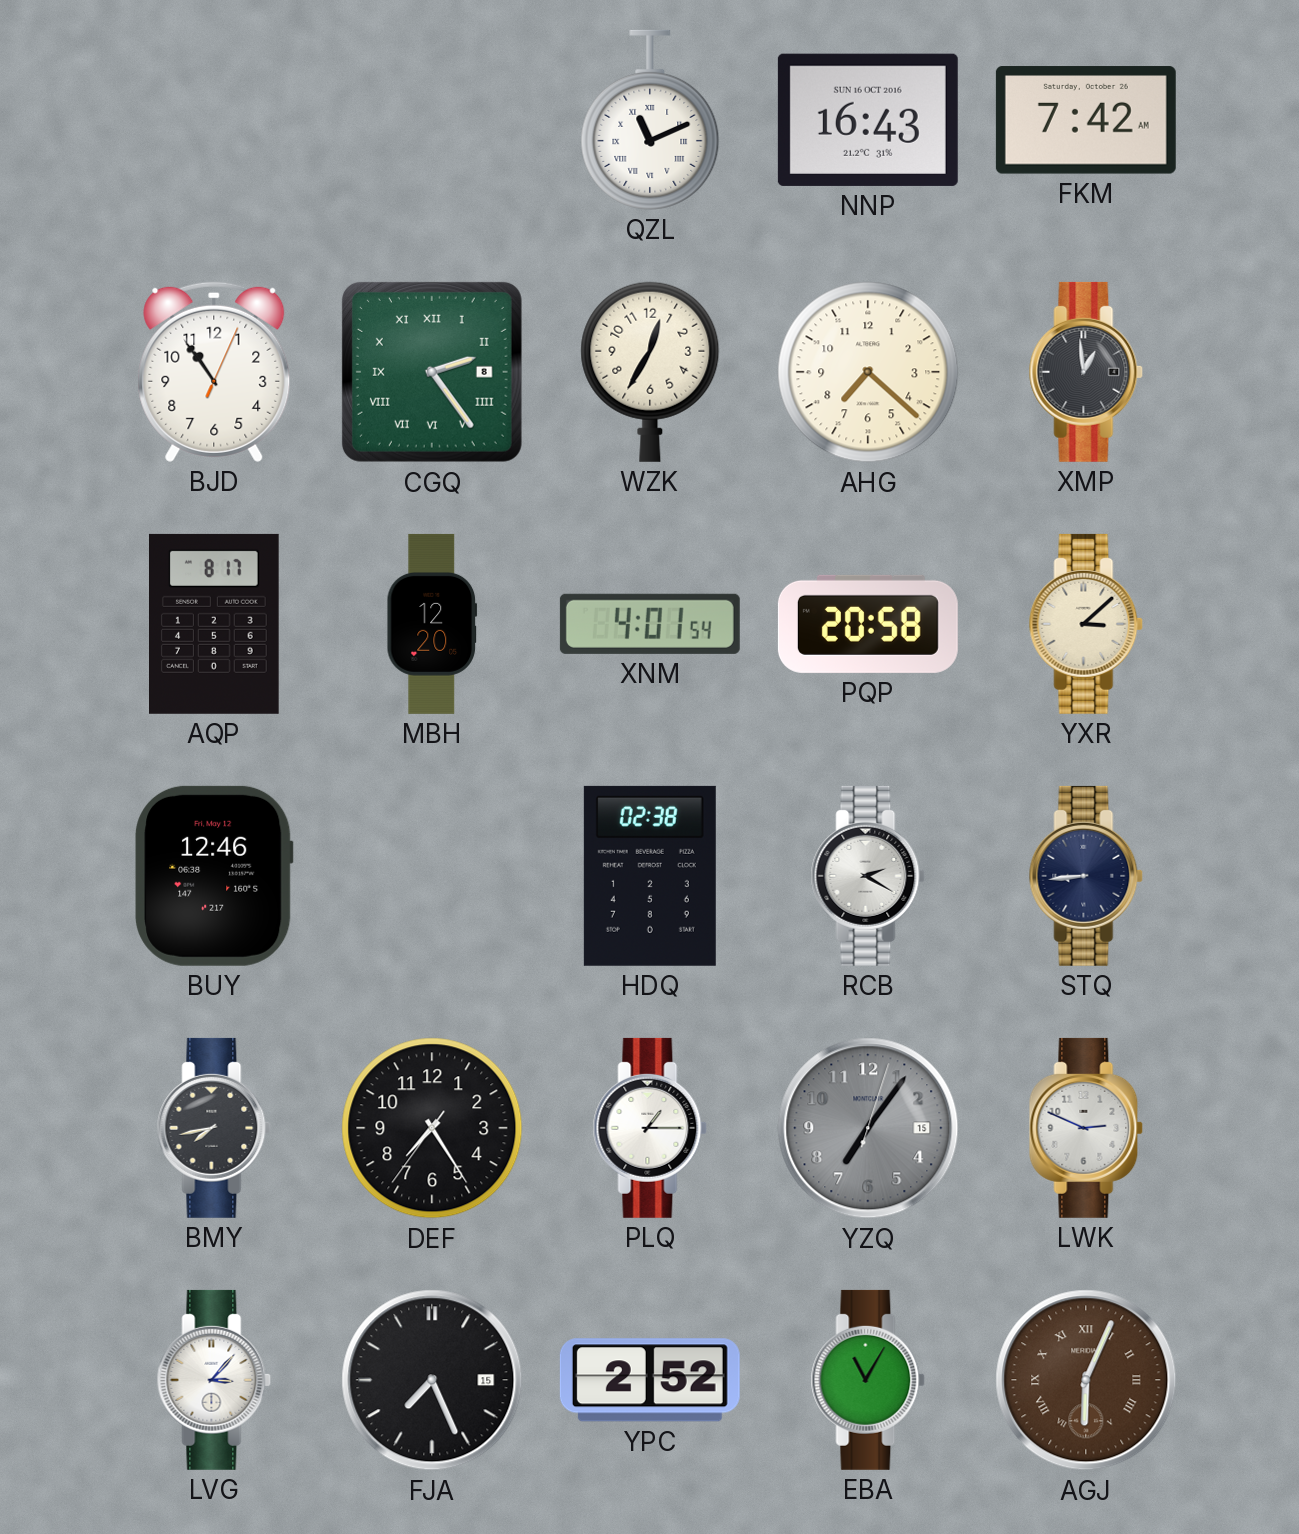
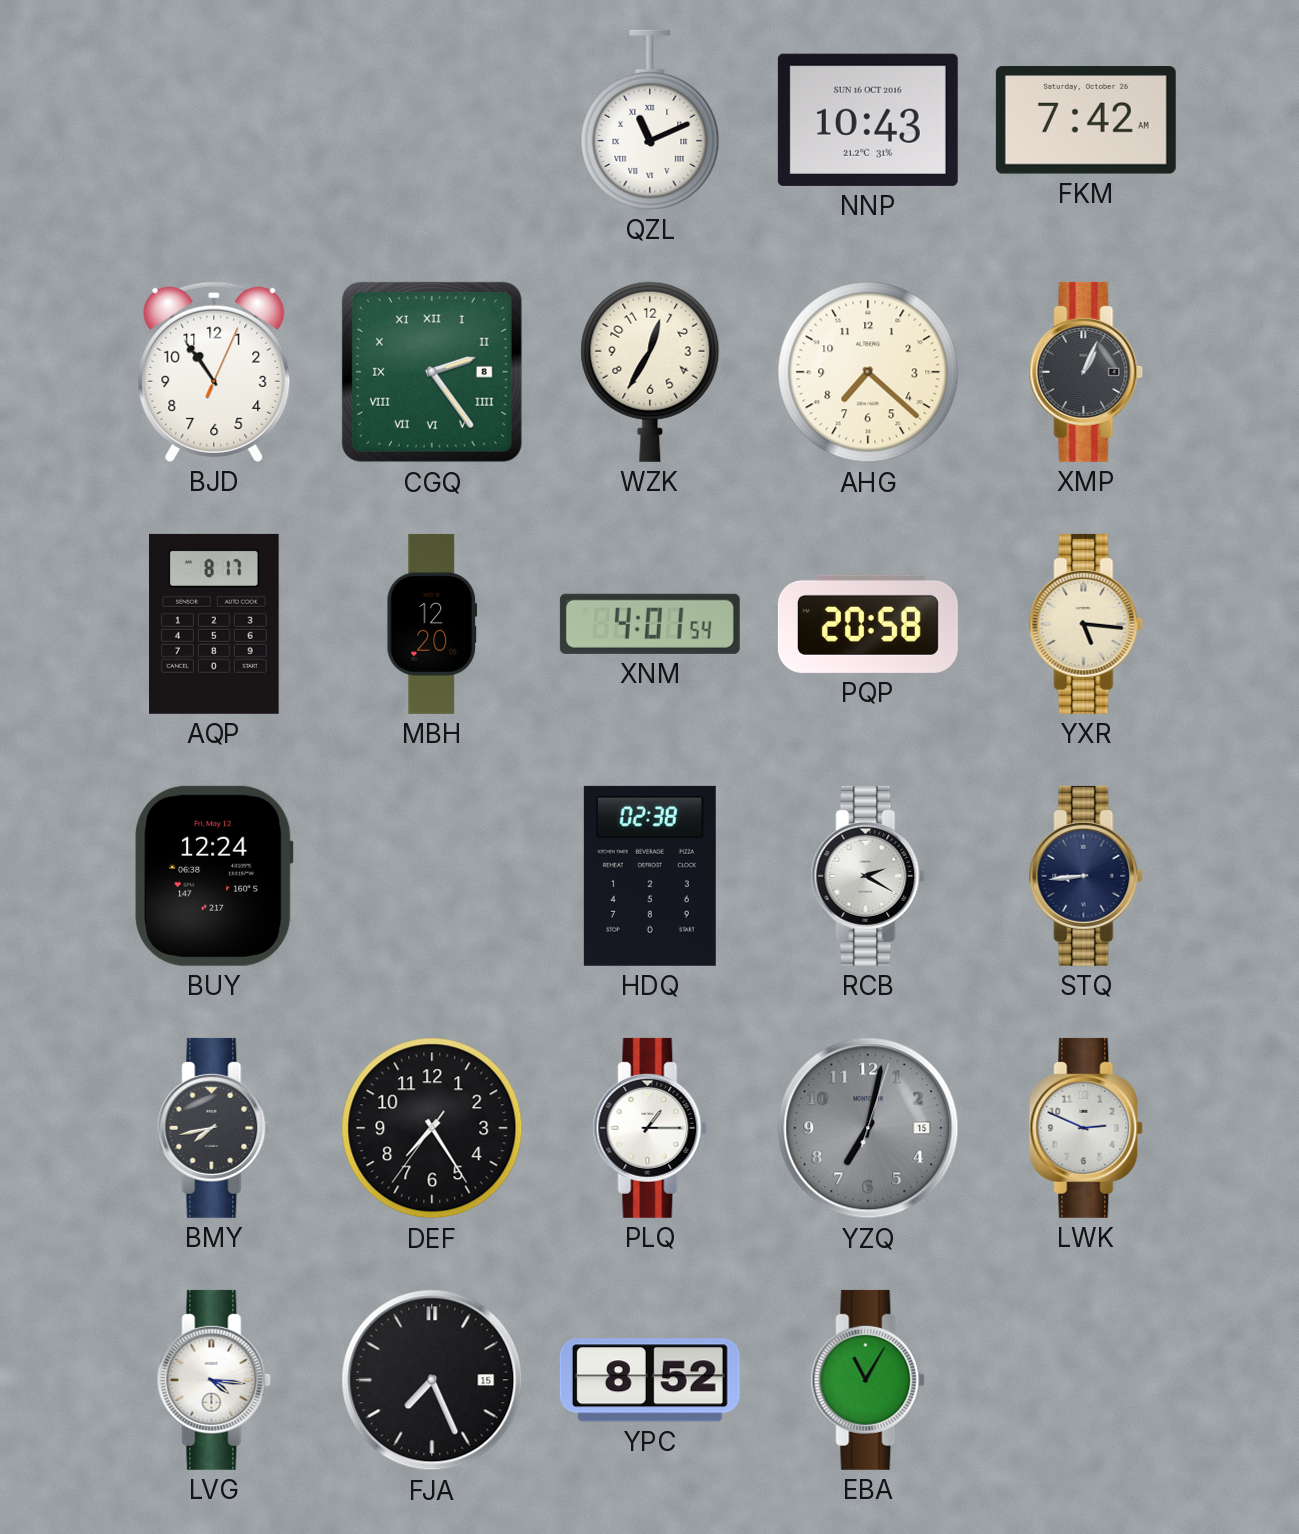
NNP: 16:43 -> 10:43
XMP: 12:59 -> 1:04
YXR: 3:08 -> 5:16
BUY: 12:46 -> 12:24
YZQ: 7:06 -> 7:02
LVG: 3:07 -> 4:16
YPC: 2:52 -> 8:52
AGJ: 6:04 -> none
